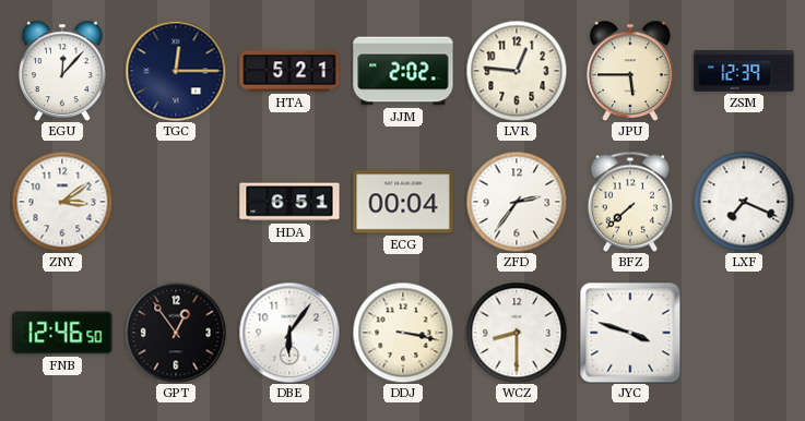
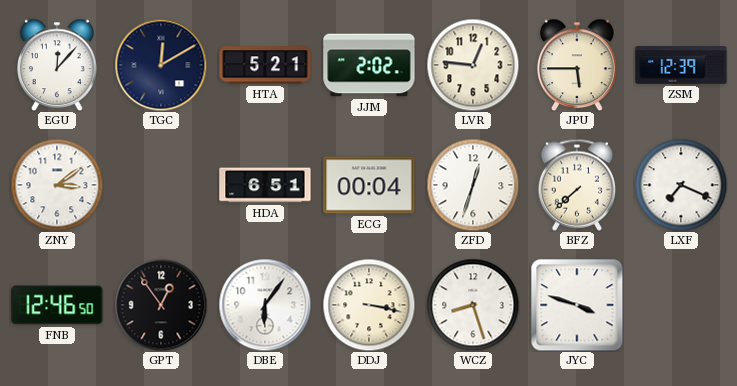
TGC: 12:15 -> 12:10
ZFD: 2:36 -> 12:33
WCZ: 8:30 -> 8:27
